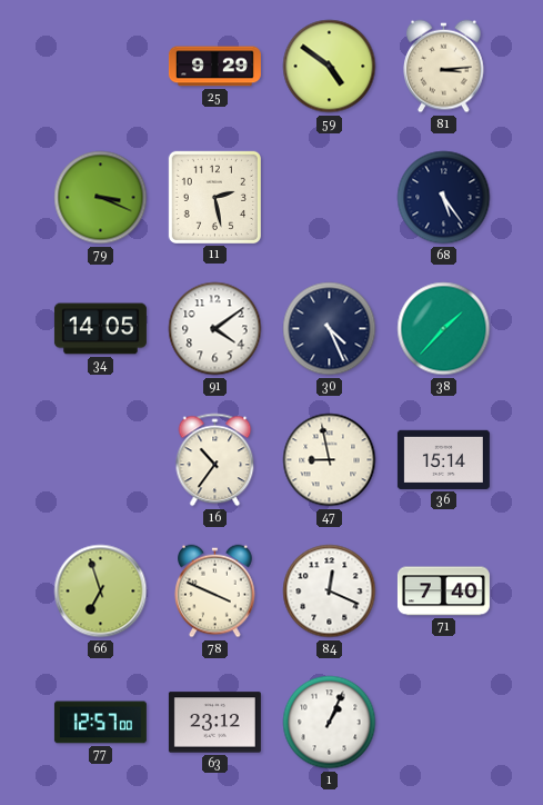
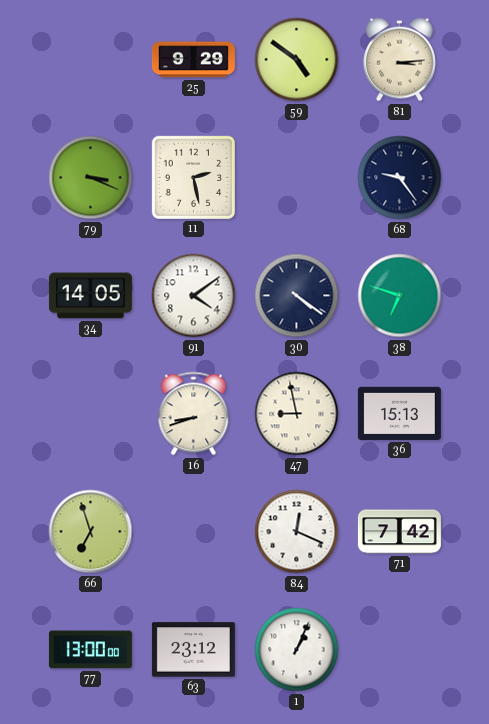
68: 5:24 -> 9:24
30: 4:26 -> 4:21
38: 1:37 -> 6:48
16: 10:36 -> 8:42
36: 15:14 -> 15:13
78: 3:49 -> none
71: 7:40 -> 7:42
77: 12:57 -> 13:00
